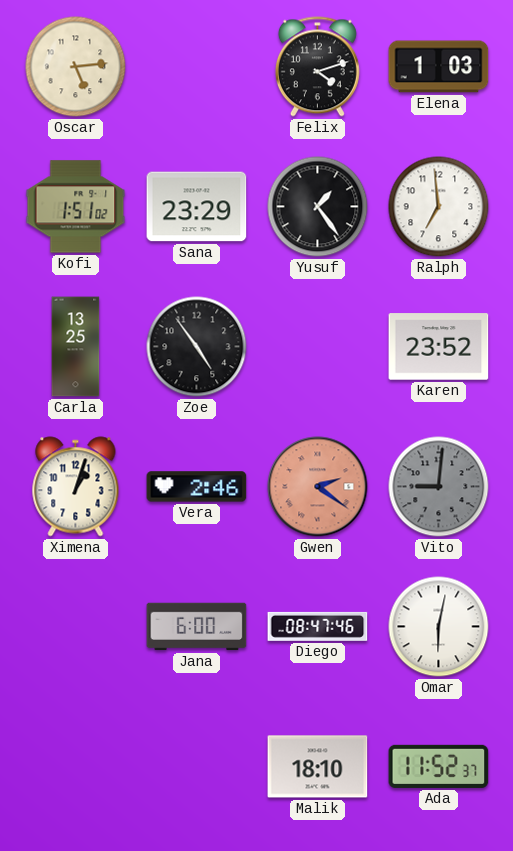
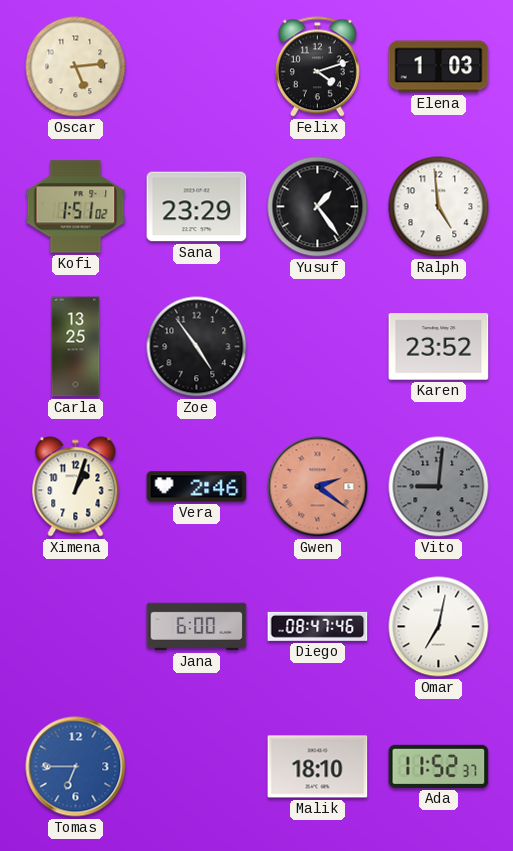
Ralph: 6:59 -> 4:59
Omar: 6:02 -> 7:02
Tomas: none -> 6:45
